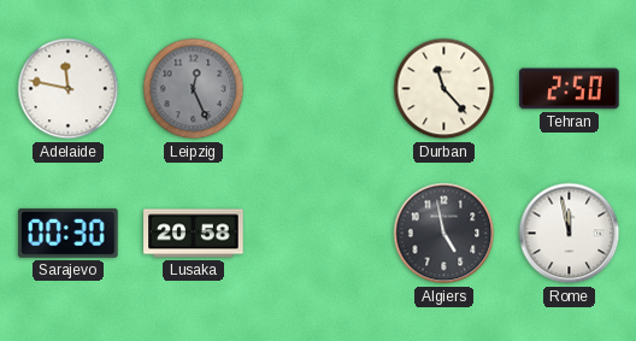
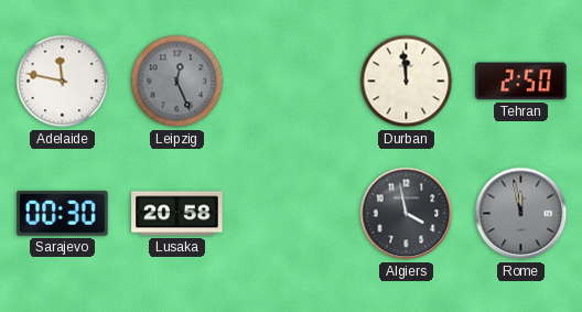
Durban: 11:23 -> 11:59
Algiers: 4:58 -> 3:58
Rome dial: white -> grey
